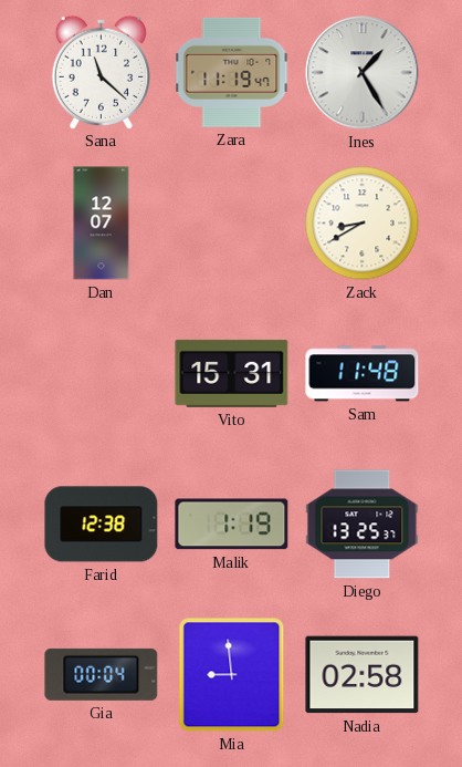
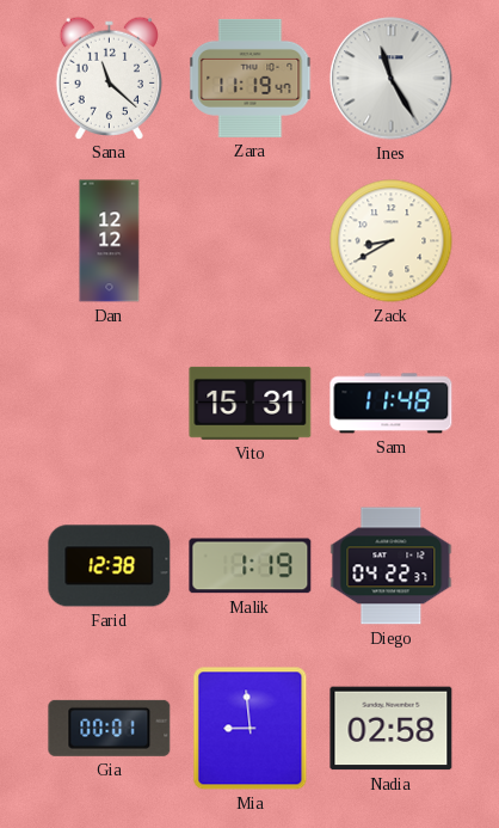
Ines: 1:25 -> 11:25
Dan: 12:07 -> 12:12
Diego: 13:25 -> 04:22
Gia: 00:04 -> 00:01
